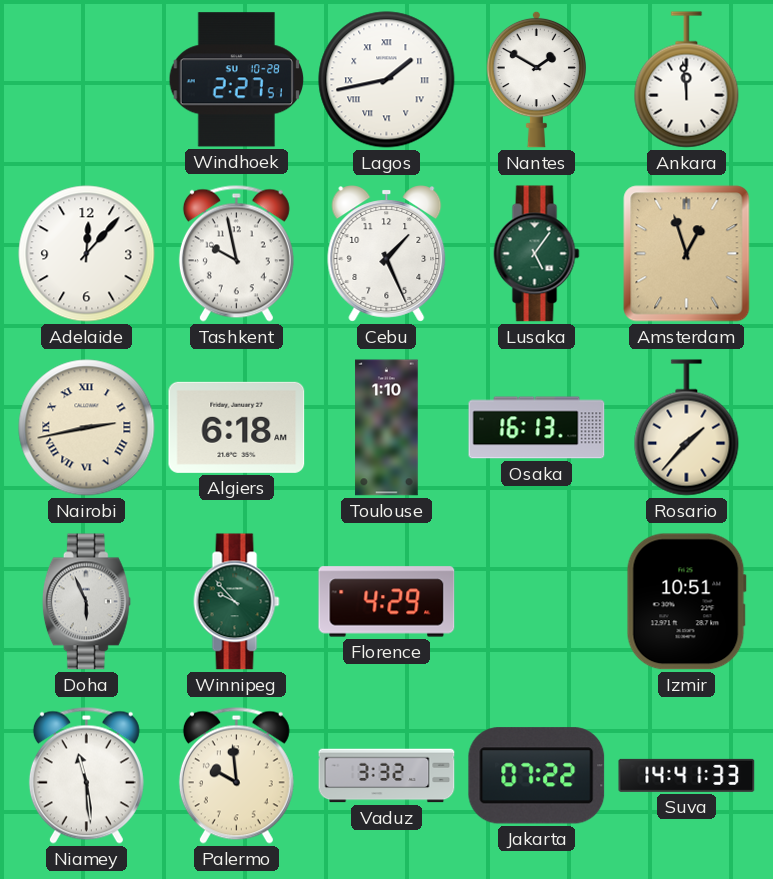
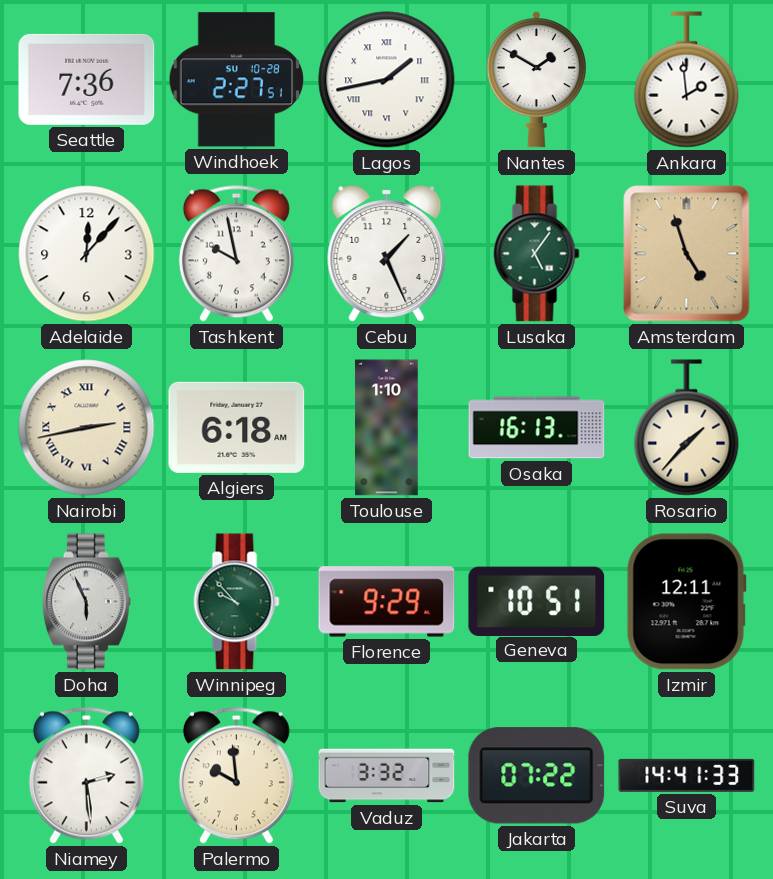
Seattle: none -> 7:36
Ankara: 11:59 -> 1:59
Amsterdam: 12:57 -> 4:57
Florence: 4:29 -> 9:29
Geneva: none -> 10:51
Izmir: 10:51 -> 12:11
Niamey: 11:29 -> 2:29
